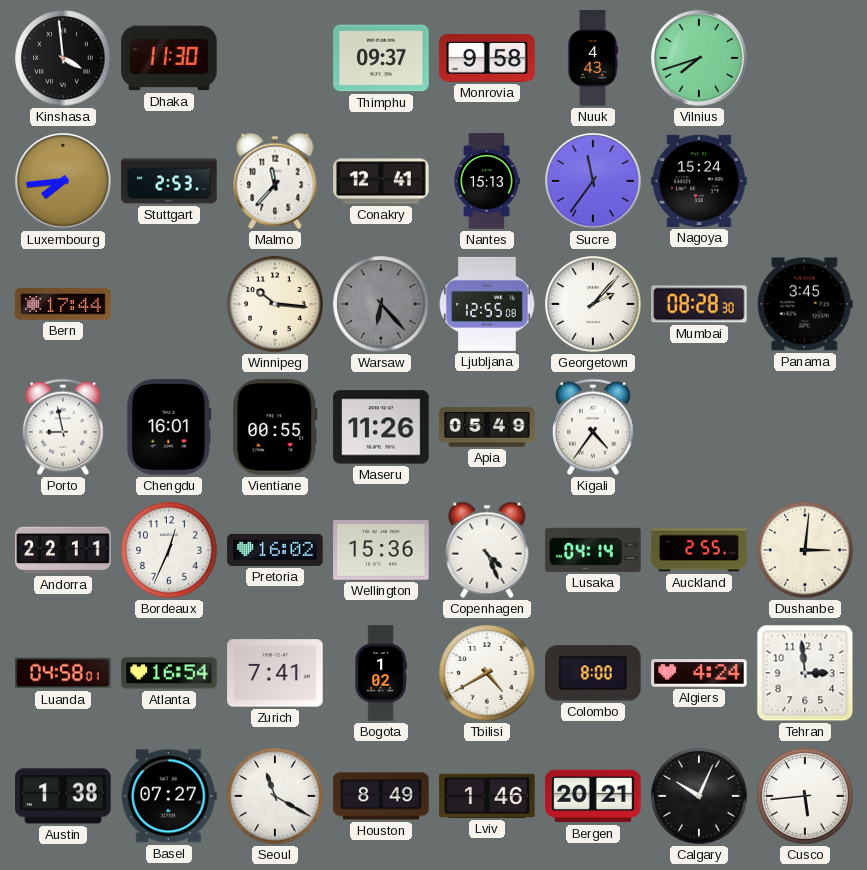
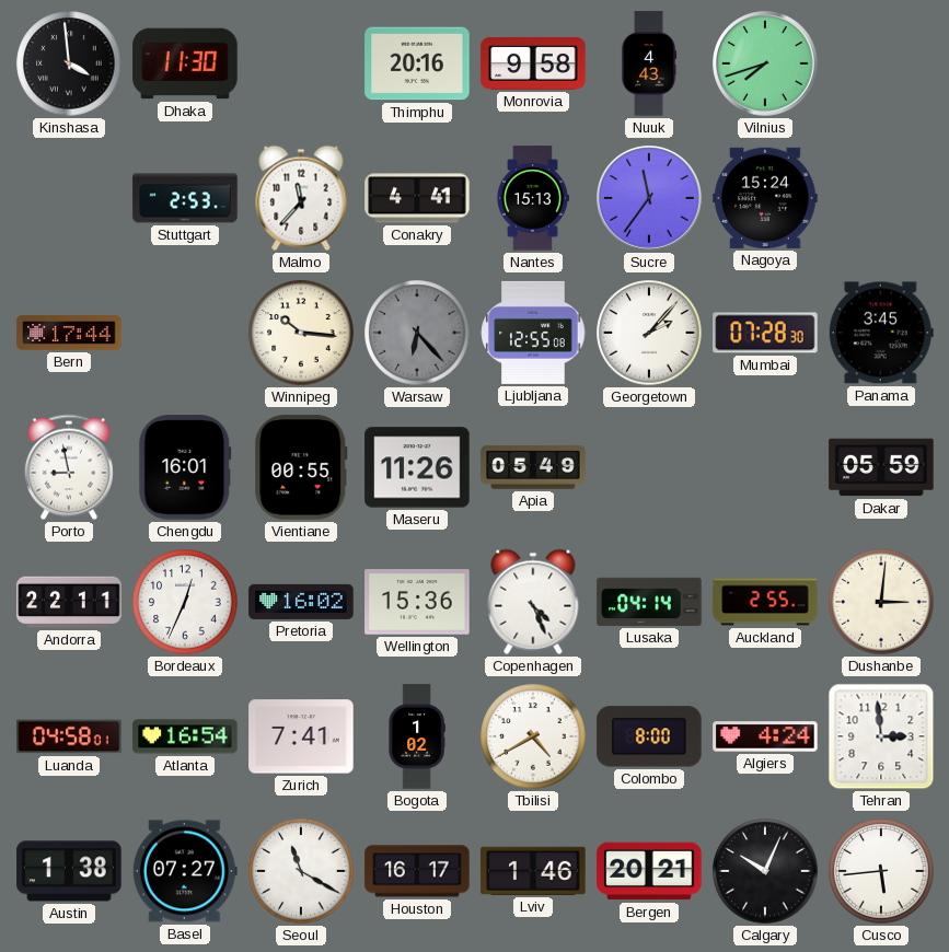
Thimphu: 09:37 -> 20:16
Luxembourg: 7:44 -> none
Conakry: 12:41 -> 4:41
Mumbai: 08:28 -> 07:28
Kigali: 4:36 -> none
Dakar: none -> 05:59
Houston: 8:49 -> 16:17
